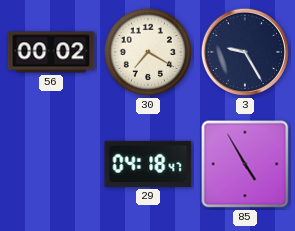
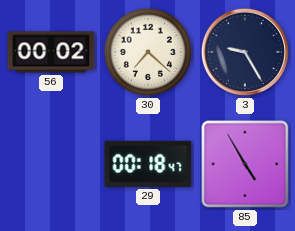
30: 7:20 -> 7:22
29: 04:18 -> 00:18
